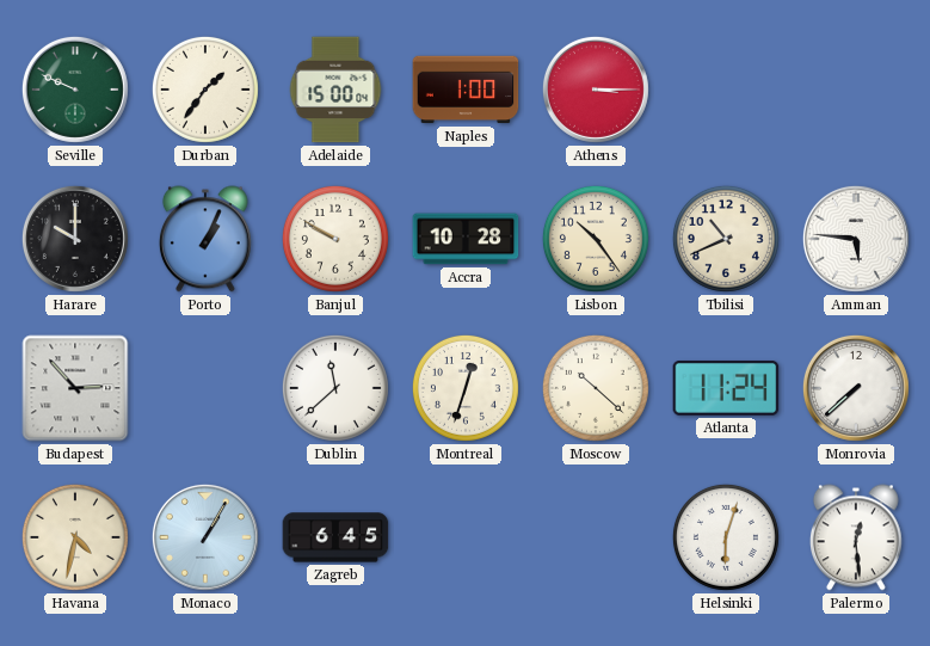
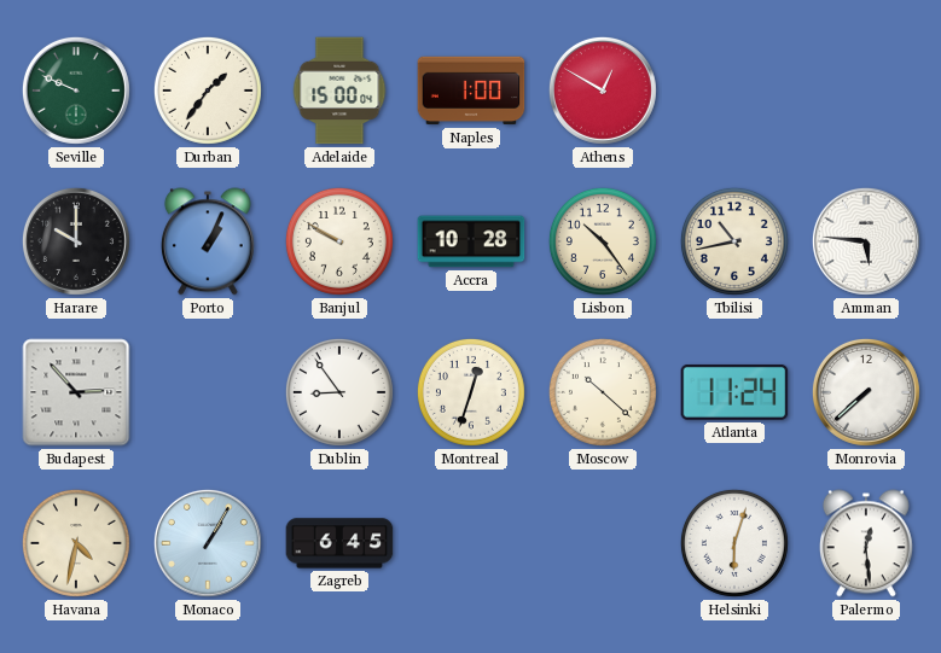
Athens: 3:15 -> 12:50
Tbilisi: 10:41 -> 10:43
Dublin: 11:38 -> 8:54
